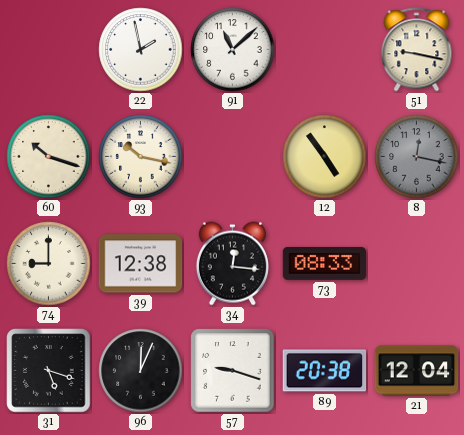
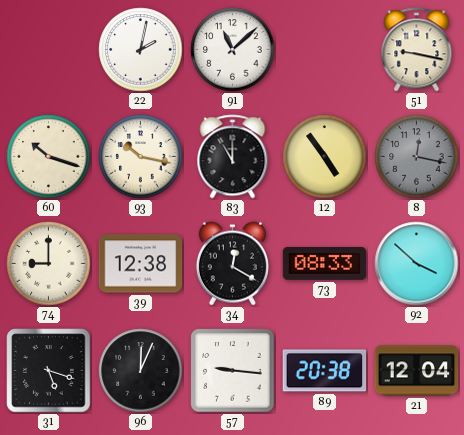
22: 1:58 -> 2:02
83: none -> 11:00
34: 12:16 -> 12:20
92: none -> 3:52
57: 9:18 -> 9:16
